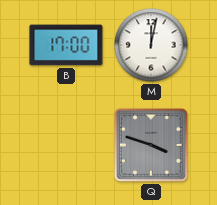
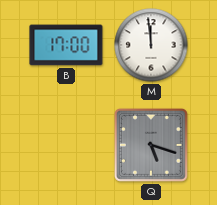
M: 12:02 -> 11:59
Q: 3:48 -> 5:18
